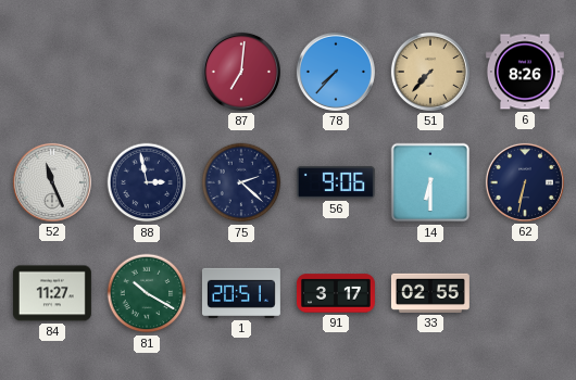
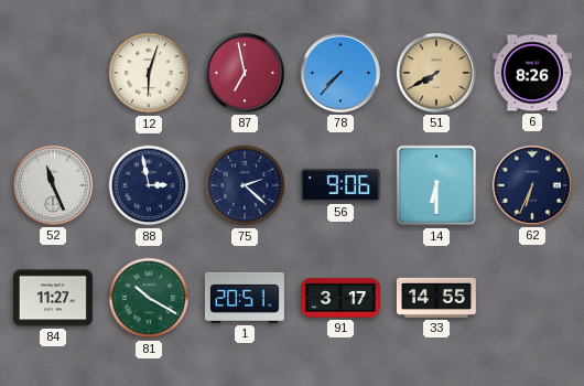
12: none -> 6:03
87: 7:01 -> 6:58
51: 7:37 -> 7:40
62: 6:32 -> 6:34
33: 02:55 -> 14:55
